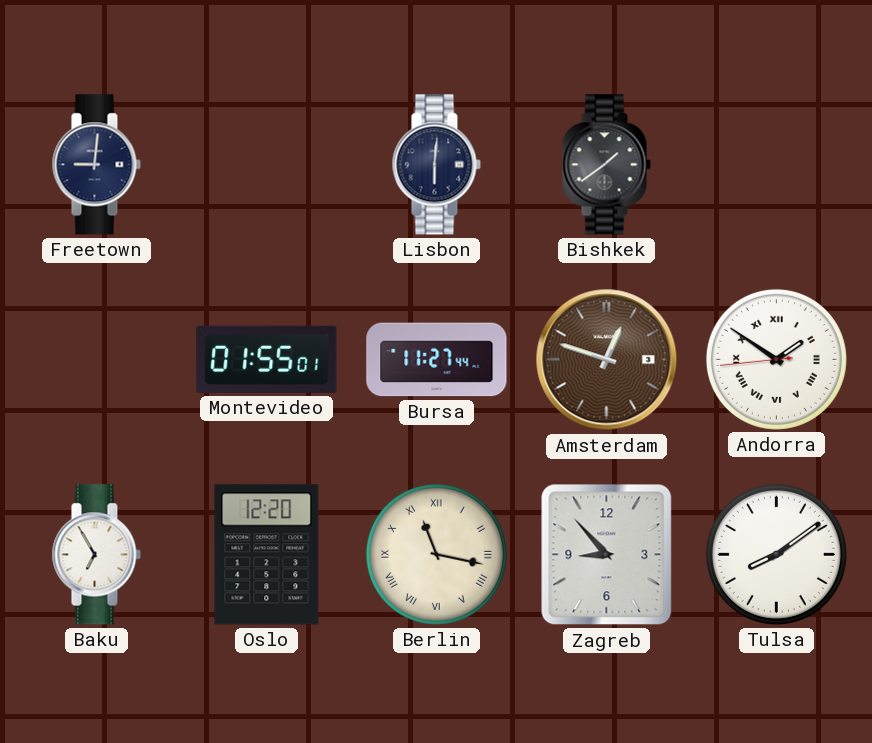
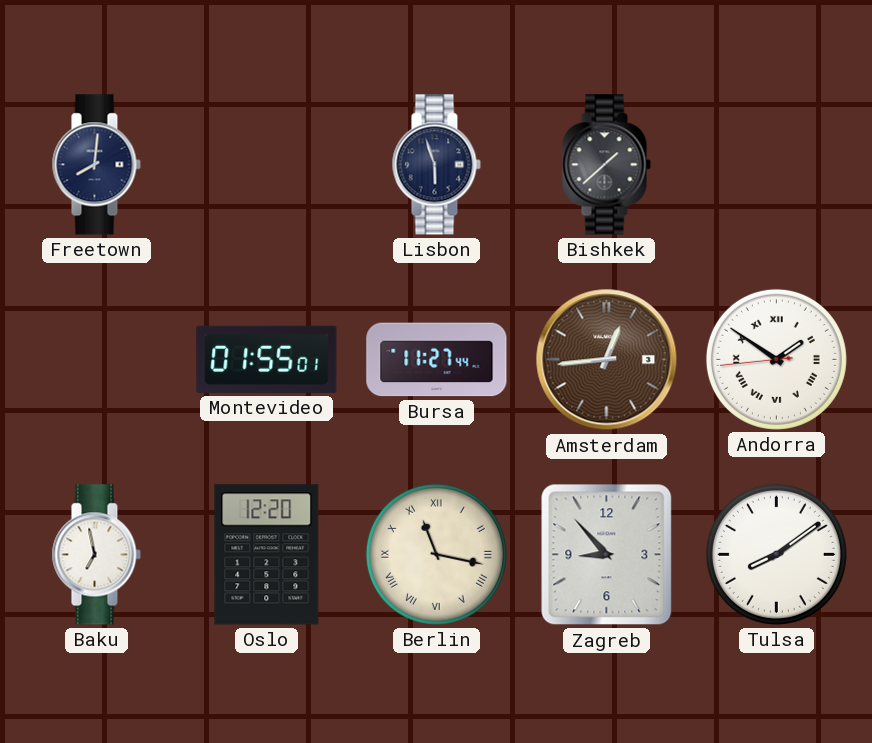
Freetown: 9:01 -> 8:01
Lisbon: 6:01 -> 5:57
Bishkek: 1:39 -> 1:38
Amsterdam: 12:48 -> 12:44
Baku: 6:55 -> 6:58
